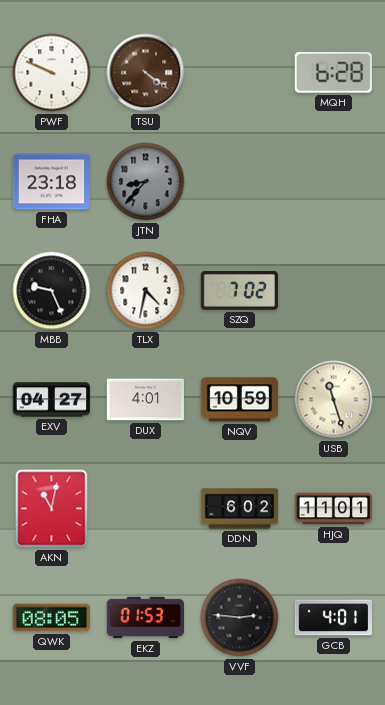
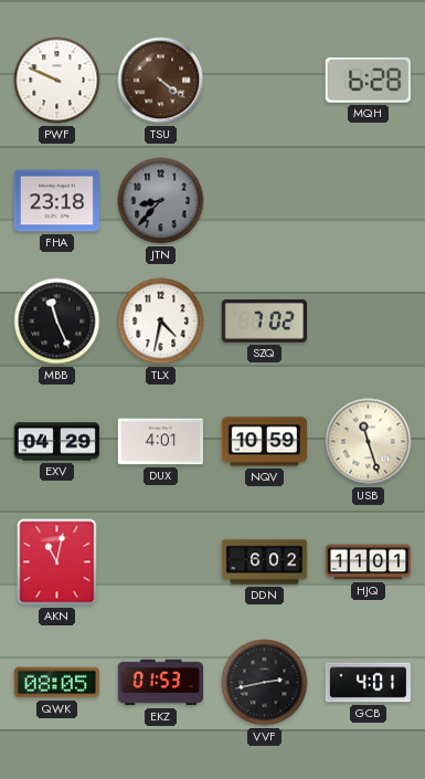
MBB: 9:26 -> 11:26
EXV: 04:27 -> 04:29
VVF: 2:46 -> 2:43
